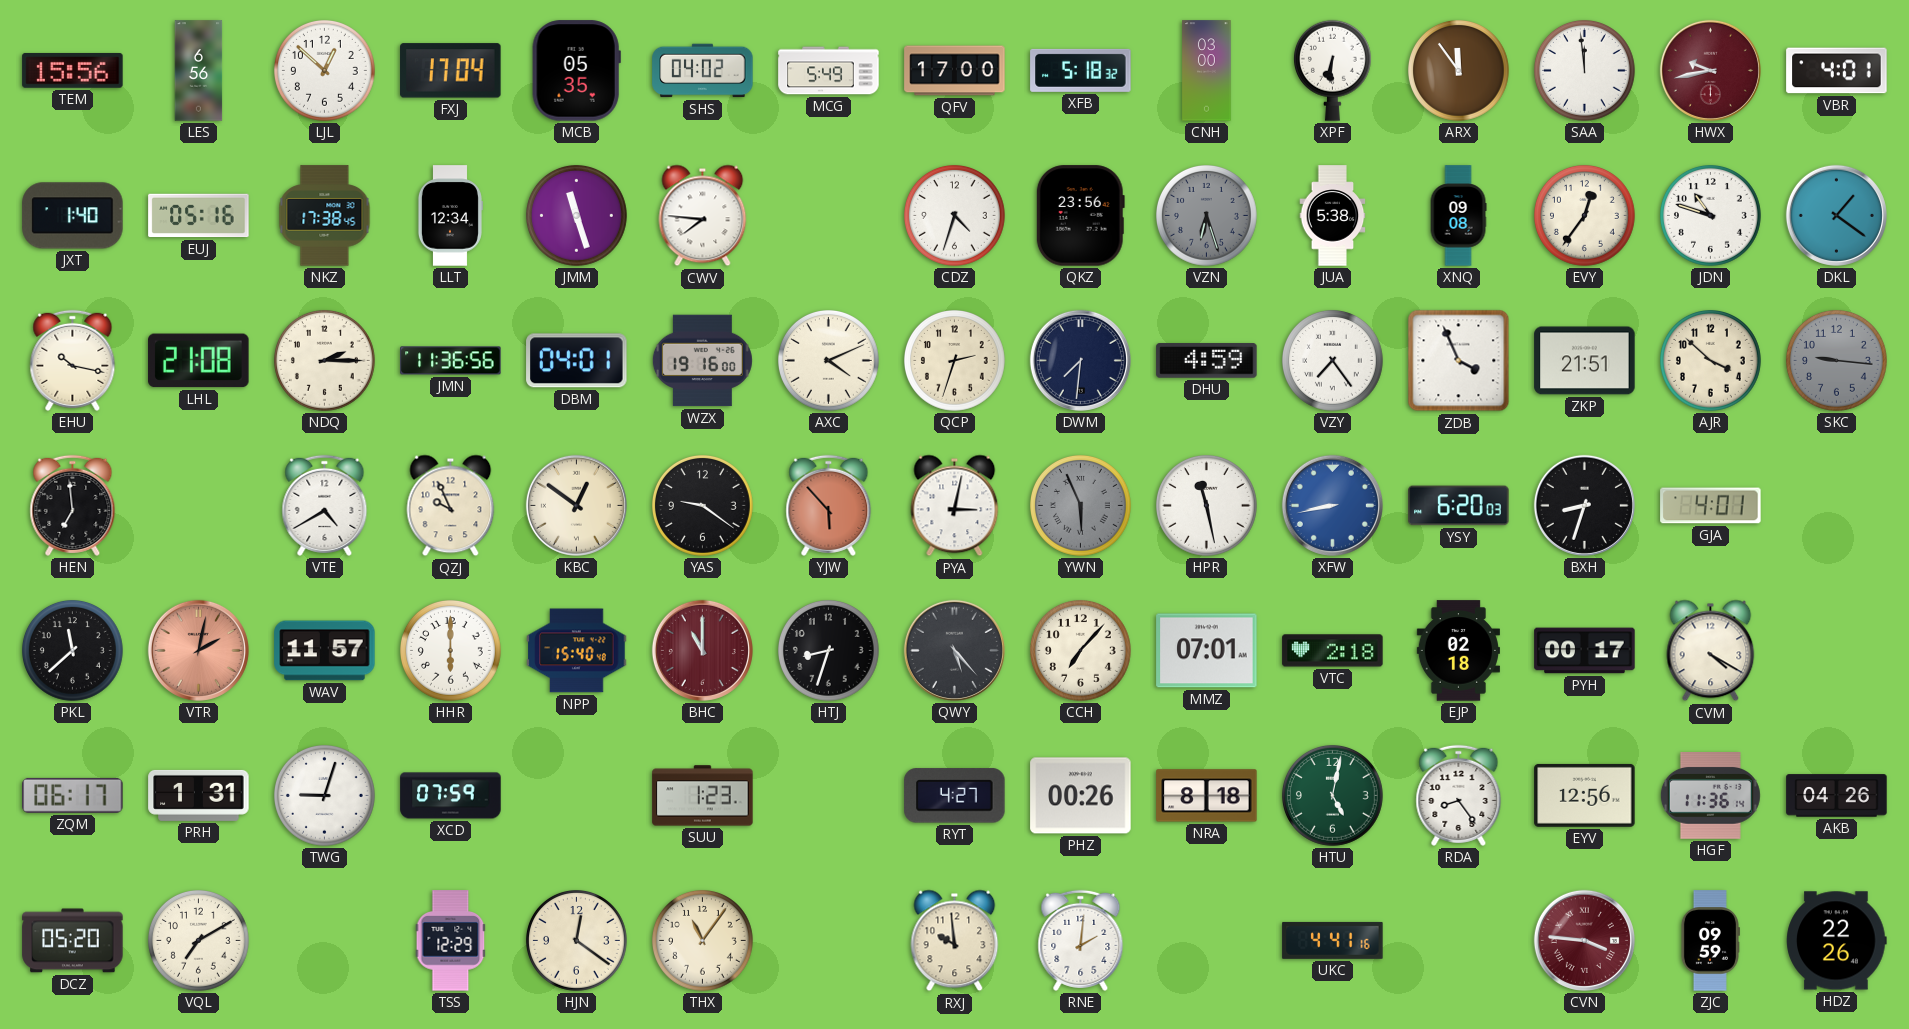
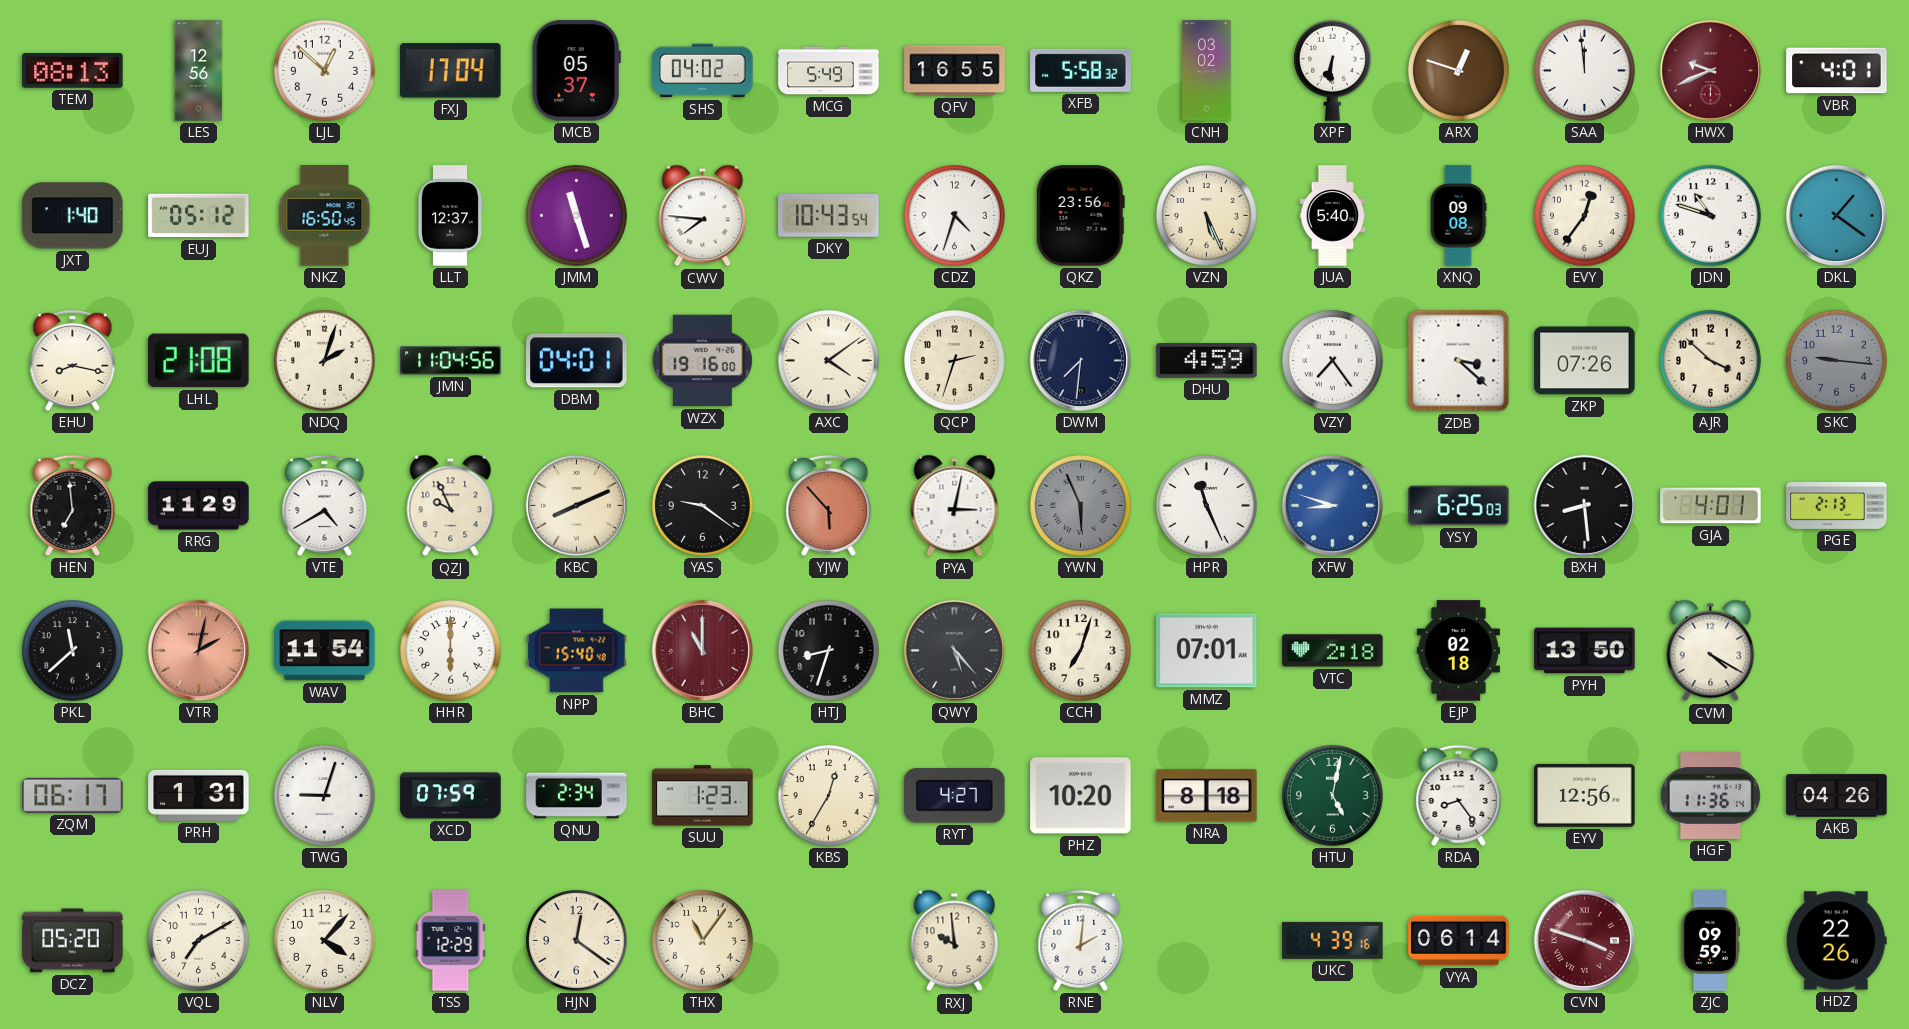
TEM: 15:56 -> 08:13
LES: 6:56 -> 12:56
MCB: 05:35 -> 05:37
QFV: 17:00 -> 16:55
XFB: 5:18 -> 5:58
CNH: 03:00 -> 03:02
ARX: 11:54 -> 12:48
HWX: 9:43 -> 9:41
EUJ: 05:16 -> 05:12
NKZ: 17:38 -> 16:50
LLT: 12:34 -> 12:37
DKY: none -> 10:43
VZN: 6:27 -> 5:26
VZN dial: grey -> cream
JUA: 5:38 -> 5:40
EHU: 10:17 -> 8:17
NDQ: 2:15 -> 2:03
JMN: 11:36 -> 11:04
AXC: 4:11 -> 4:09
ZDB: 3:56 -> 3:22
ZKP: 21:51 -> 07:26
RRG: none -> 11:29
KBC: 12:51 -> 8:11
HPR: 11:28 -> 11:26
XFW: 8:43 -> 8:48
YSY: 6:20 -> 6:25
BXH: 8:33 -> 8:29
PGE: none -> 2:13
WAV: 11:57 -> 11:54
CCH: 7:07 -> 7:03
PYH: 00:17 -> 13:50
QNU: none -> 2:34
KBS: none -> 12:35
PHZ: 00:26 -> 10:20
NLV: none -> 4:07
UKC: 4:41 -> 4:39
VYA: none -> 06:14
CVN: 3:46 -> 3:48
